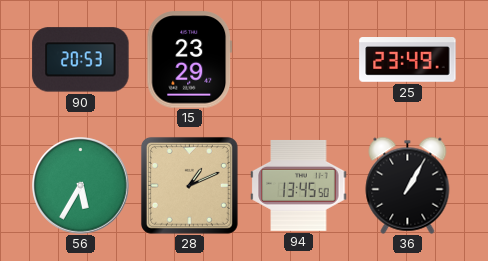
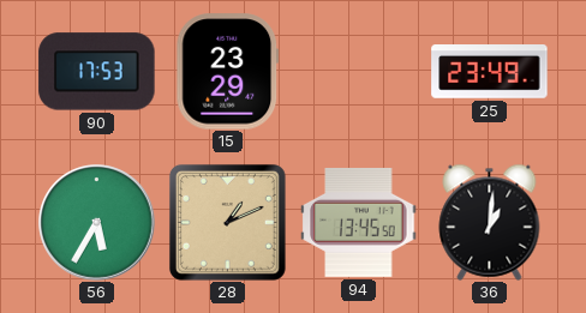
90: 20:53 -> 17:53
36: 1:05 -> 1:01
